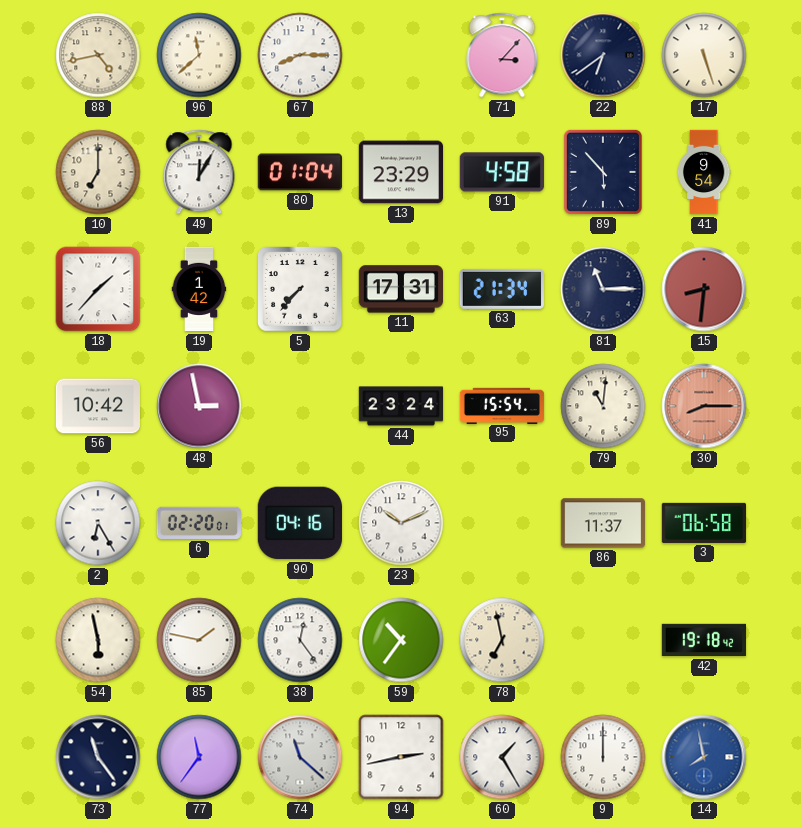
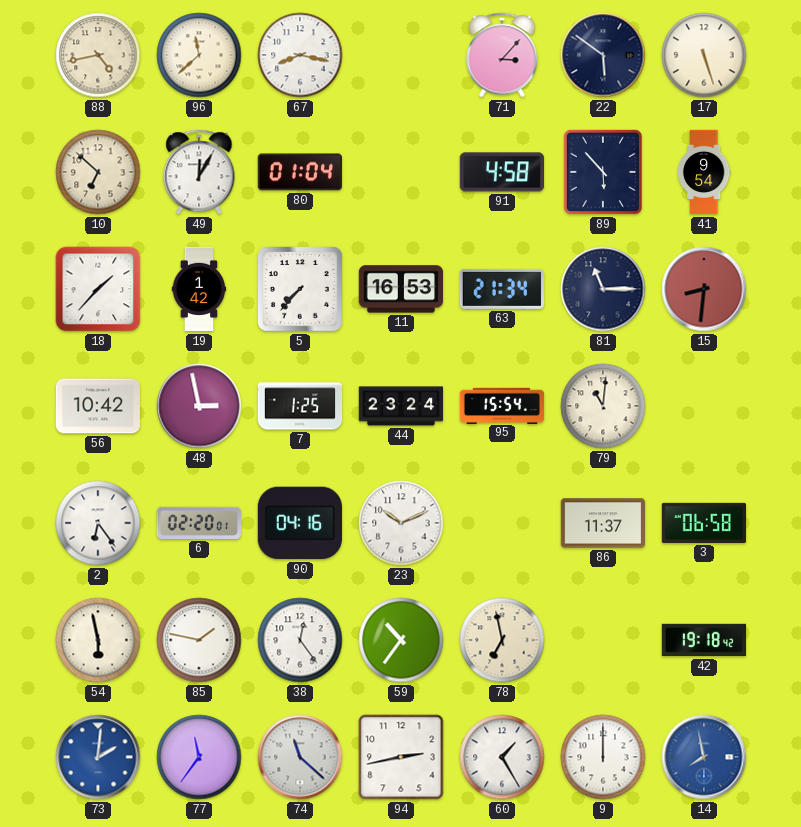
67: 8:15 -> 8:17
22: 6:39 -> 5:51
10: 7:00 -> 6:52
13: 23:29 -> none
11: 17:31 -> 16:53
7: none -> 1:25
30: 8:15 -> none
2: 6:25 -> 6:24
73: 11:24 -> 2:01
73 dial: navy -> blue
